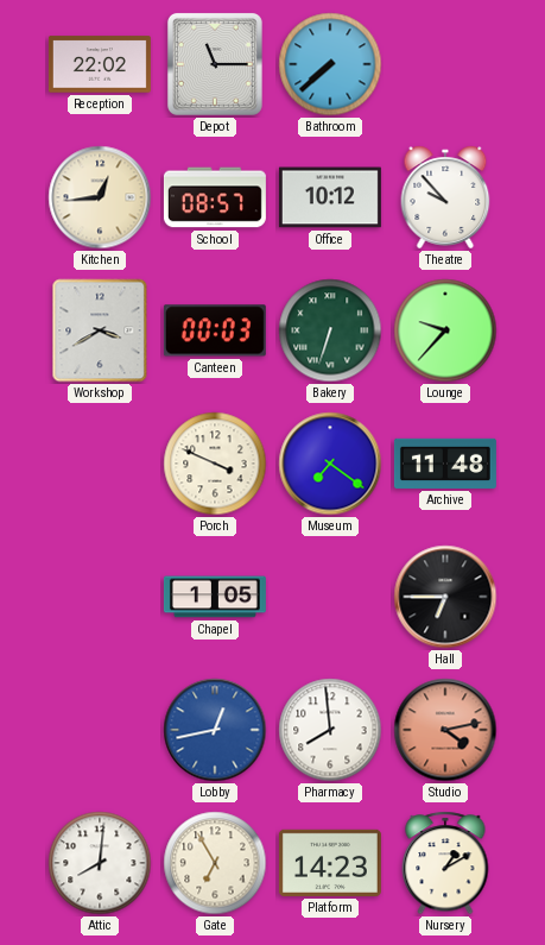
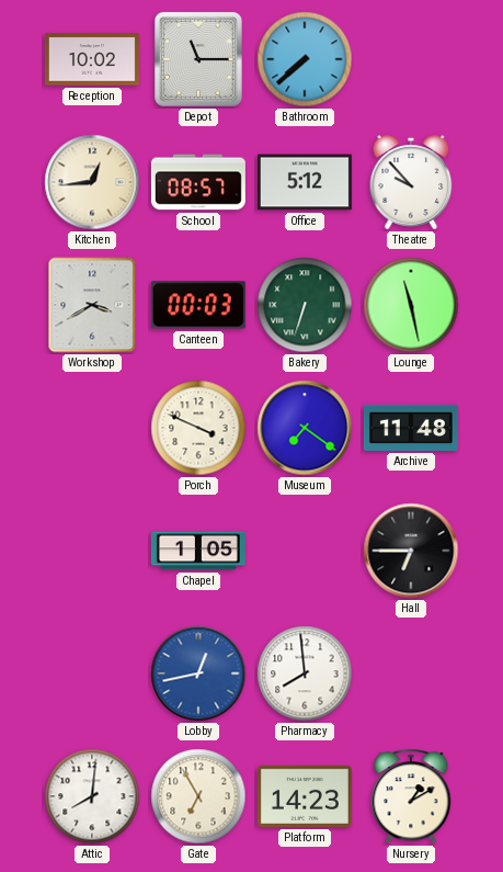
Reception: 22:02 -> 10:02
Office: 10:12 -> 5:12
Lounge: 9:37 -> 11:28
Studio: 4:13 -> none
